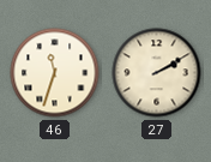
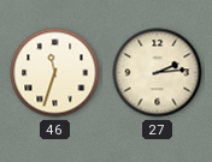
27: 2:10 -> 2:14
